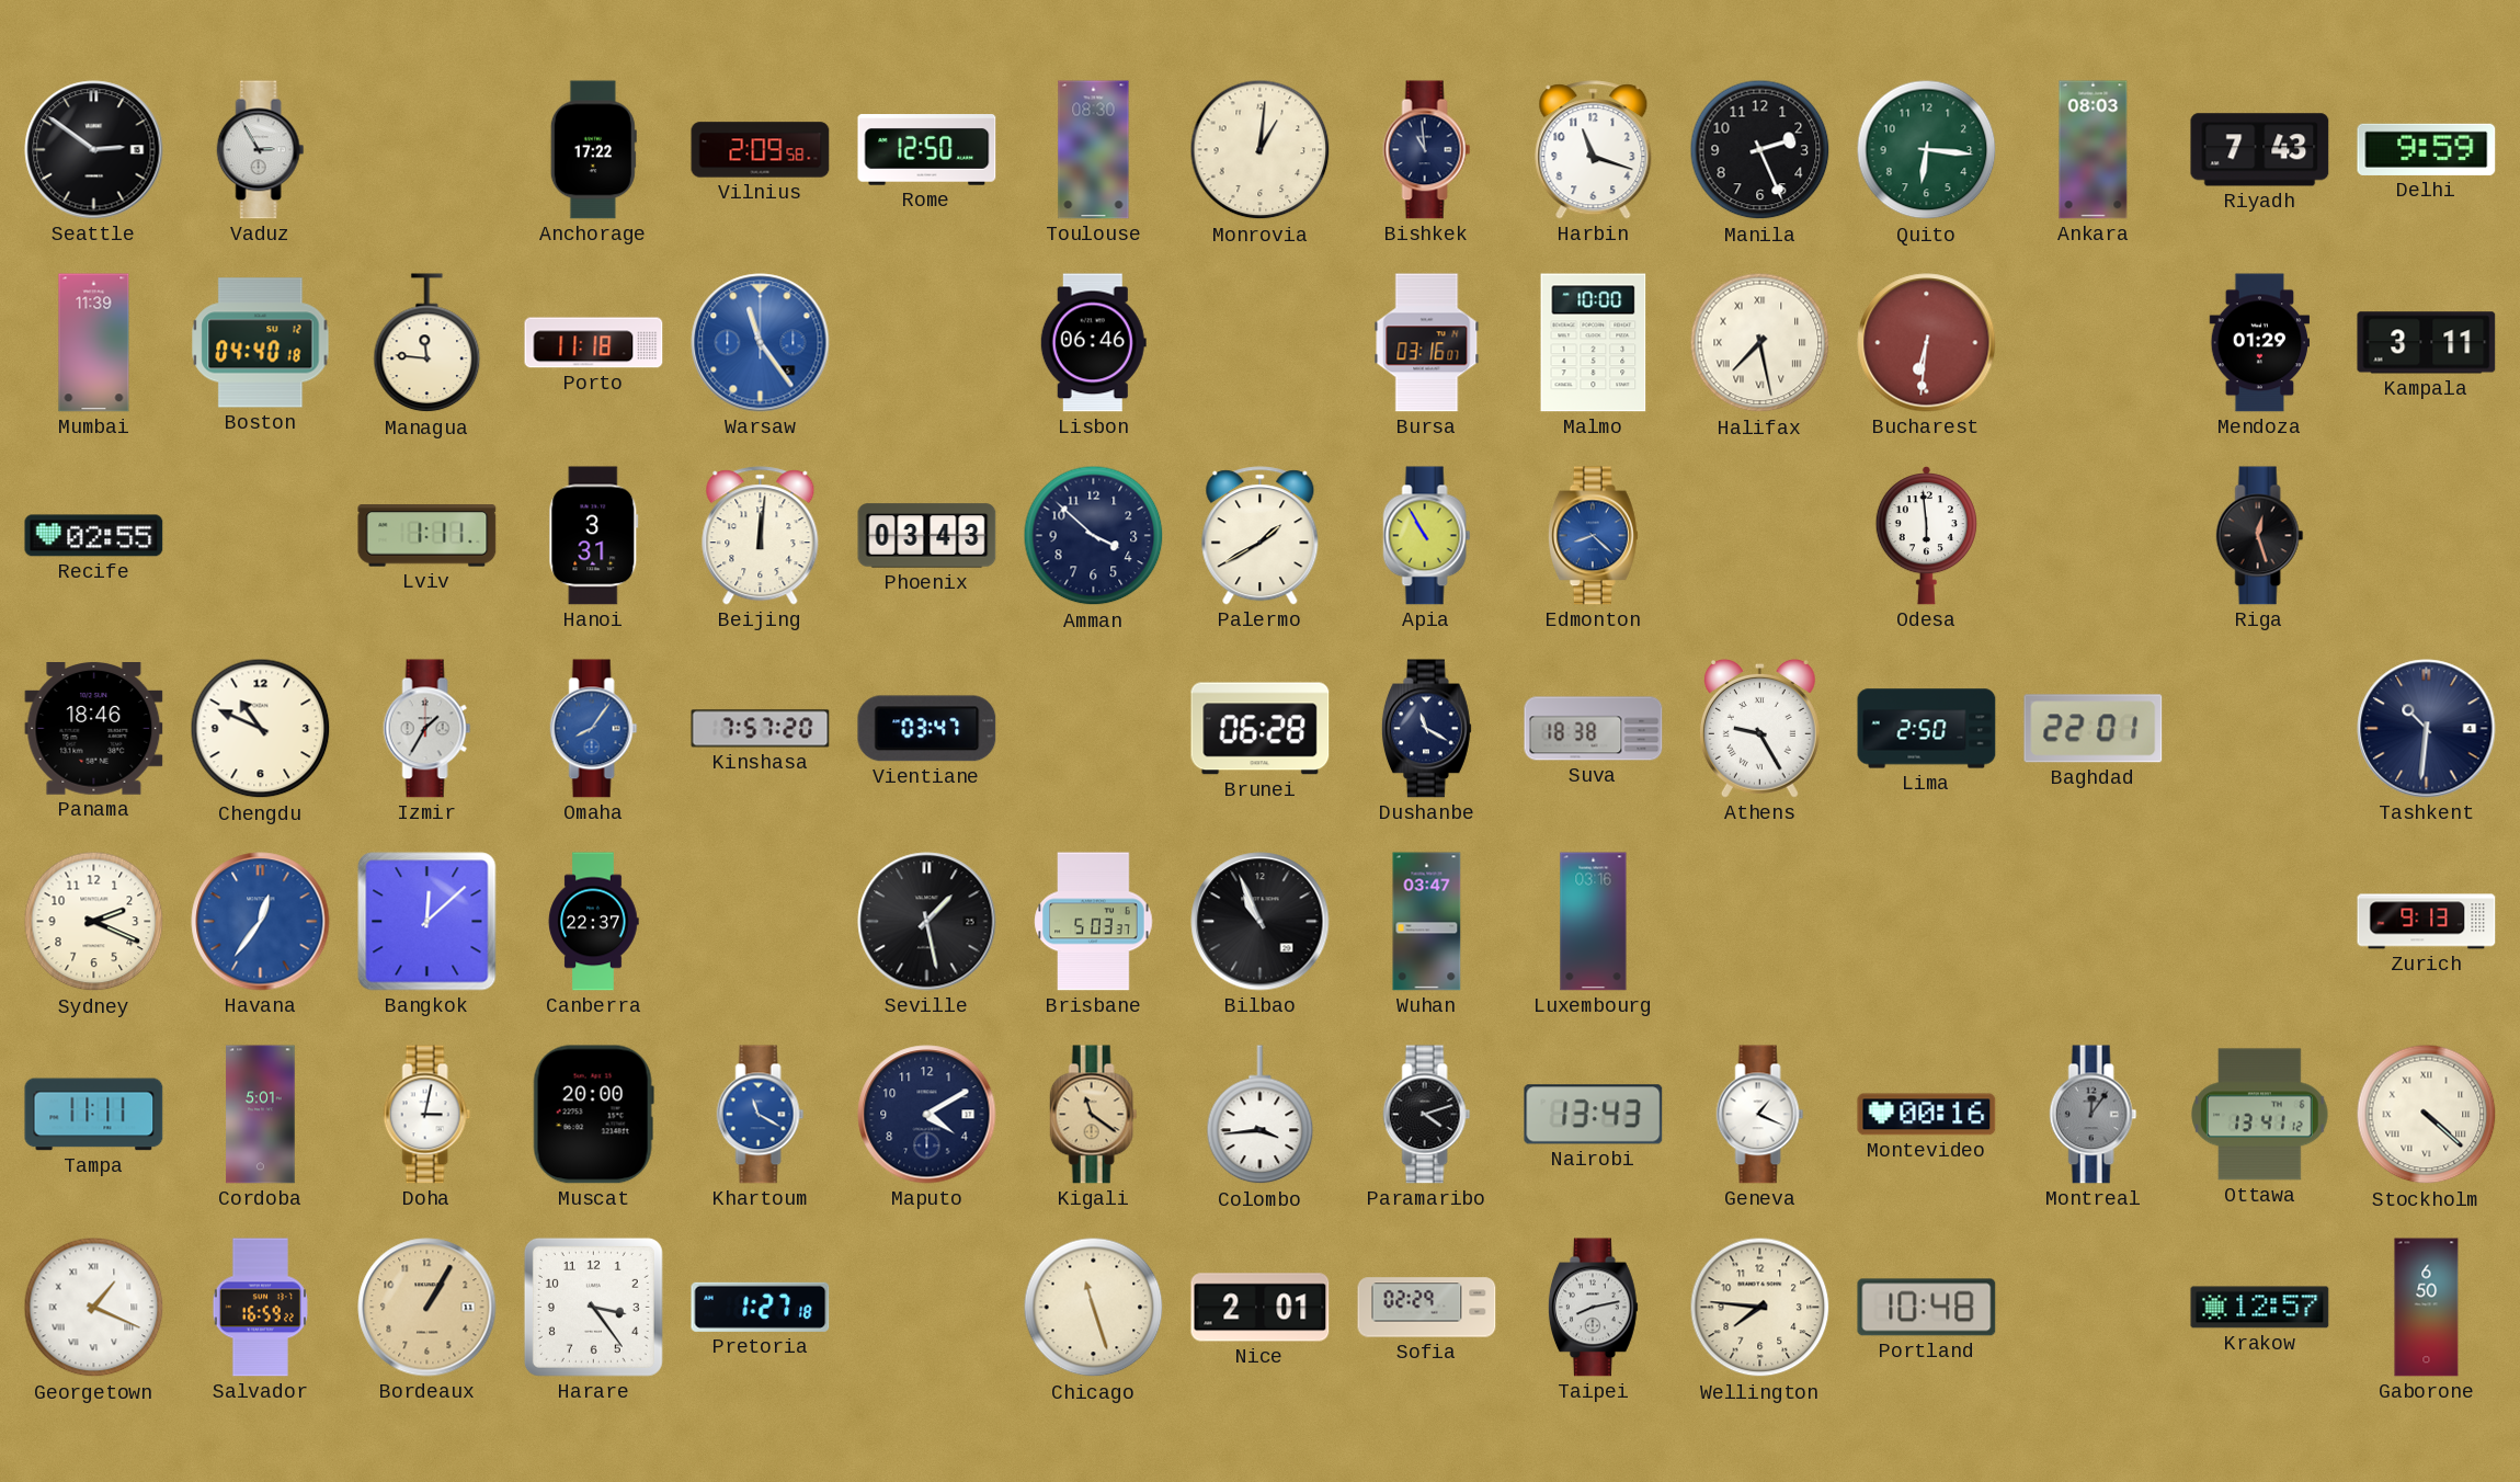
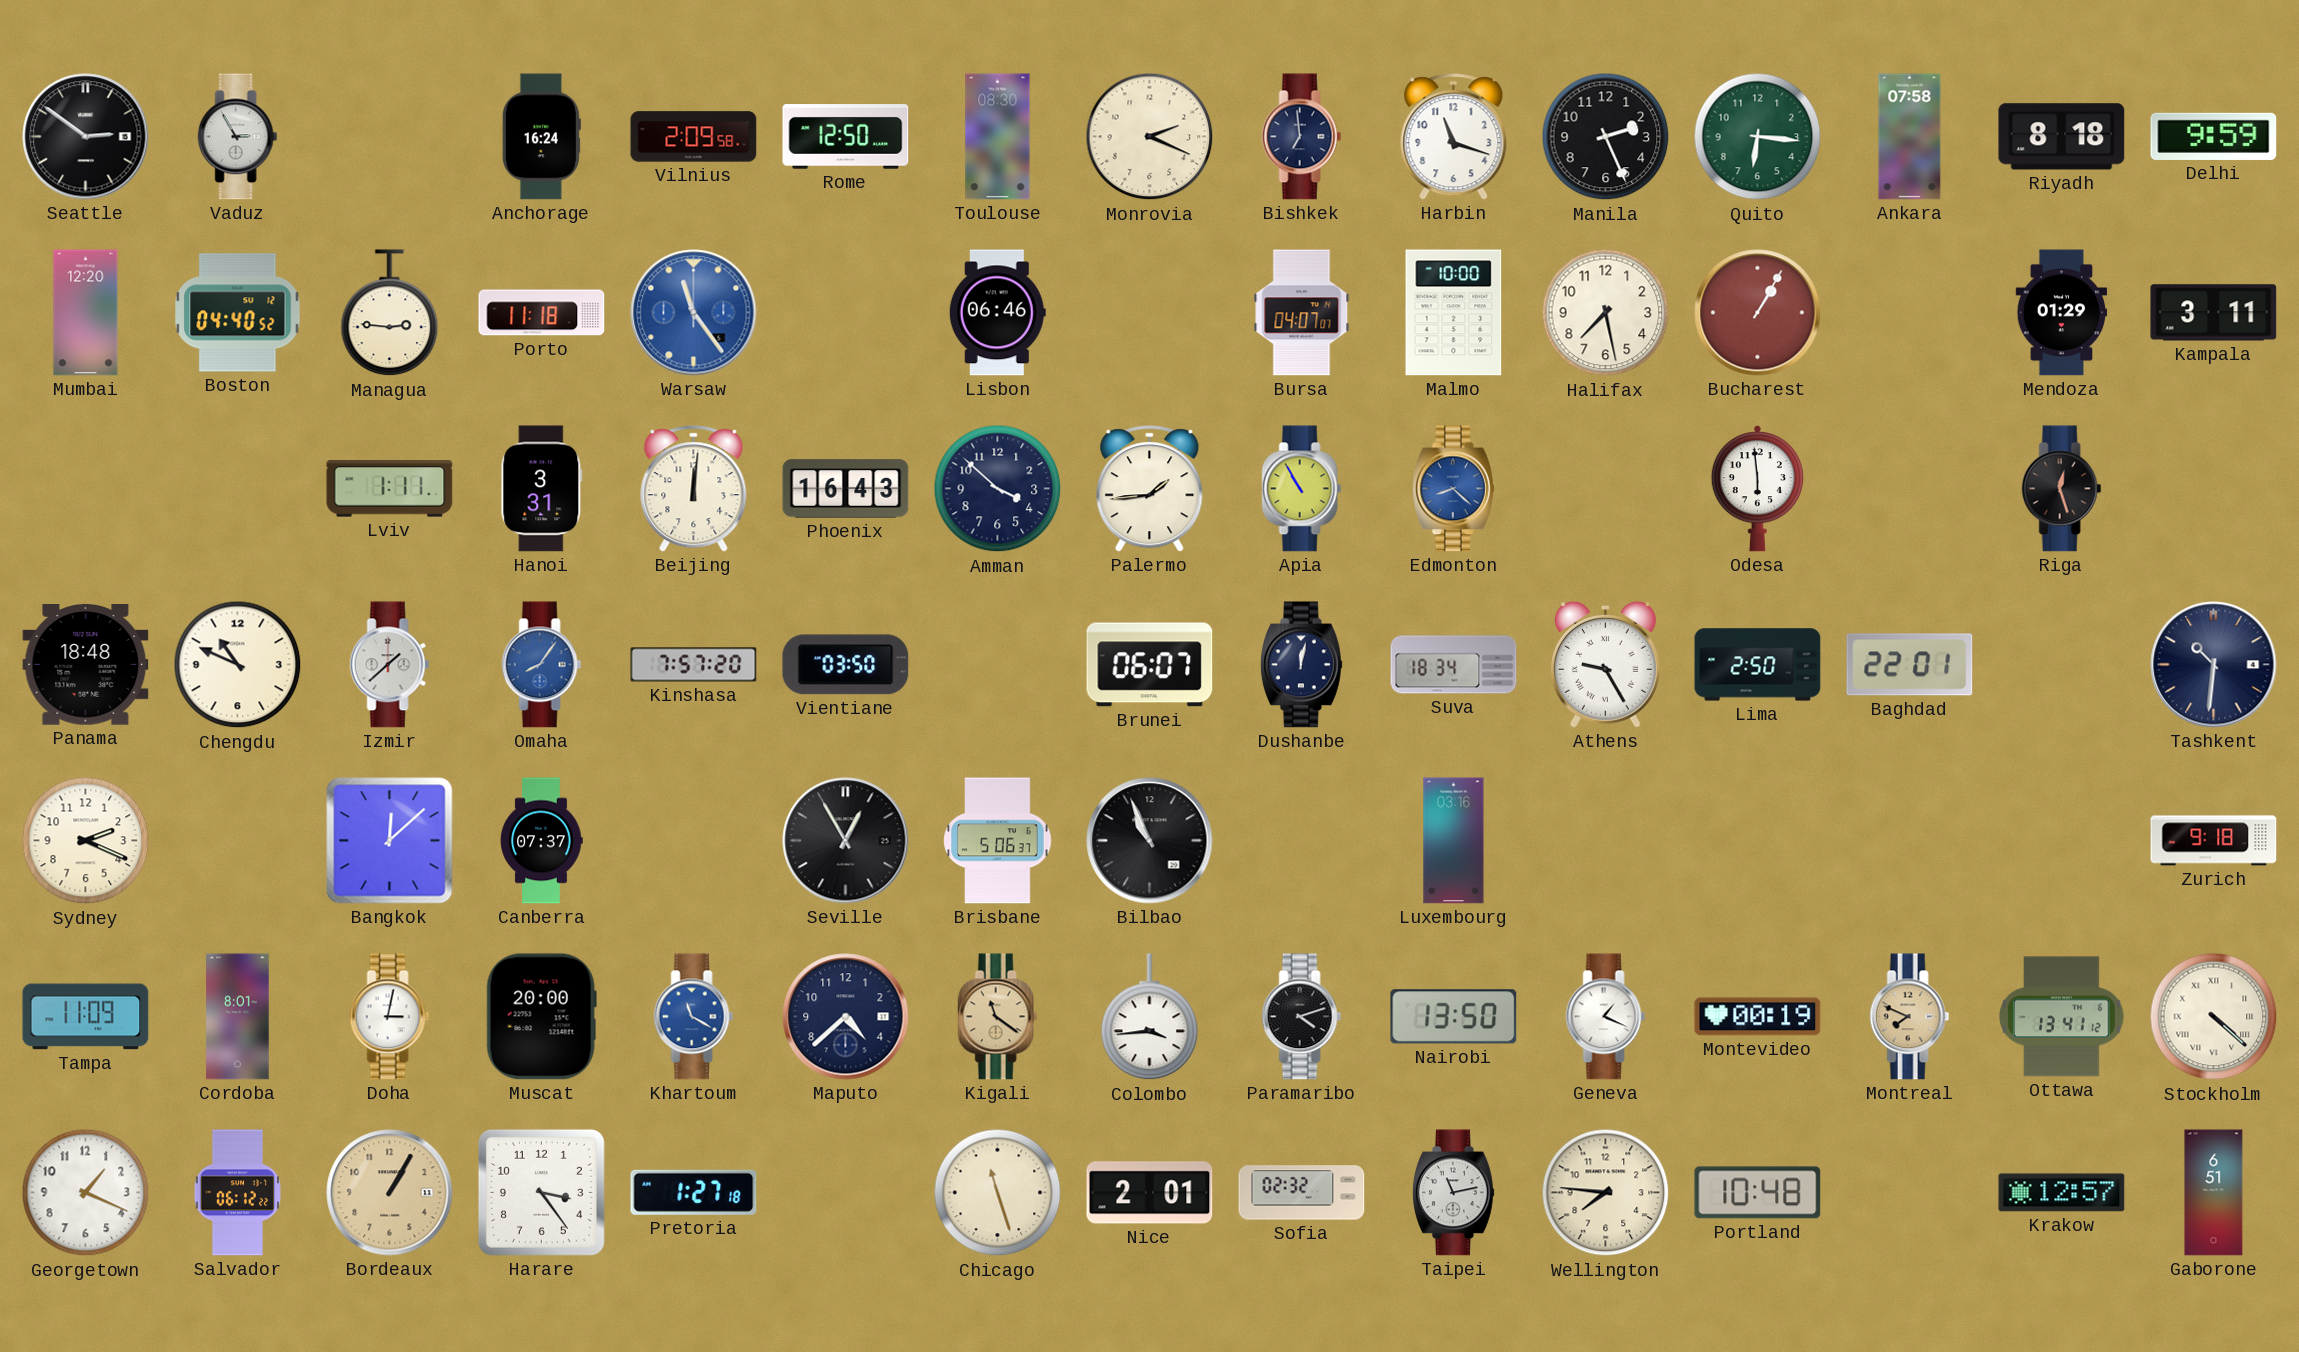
Anchorage: 17:22 -> 16:24
Monrovia: 1:01 -> 2:19
Bishkek: 10:59 -> 6:59
Ankara: 08:03 -> 07:58
Riyadh: 7:43 -> 8:18
Mumbai: 11:39 -> 12:20
Boston: 04:40:18 -> 04:40:52
Managua: 11:46 -> 2:46
Bursa: 03:16 -> 04:07
Halifax numerals: Roman -> Arabic
Bucharest: 6:31 -> 1:05
Recife: 02:55 -> none
Phoenix: 03:43 -> 16:43
Palermo: 1:40 -> 1:44
Panama: 18:46 -> 18:48
Izmir: 1:35 -> 1:38
Vientiane: 03:47 -> 03:50
Brunei: 06:28 -> 06:07
Dushanbe: 11:20 -> 12:02
Suva: 18:38 -> 18:34
Havana: 12:36 -> none
Canberra: 22:37 -> 07:37
Seville: 1:28 -> 12:55
Brisbane: 5:03 -> 5:06
Wuhan: 03:47 -> none
Zurich: 9:13 -> 9:18
Tampa: 11:11 -> 11:09
Cordoba: 5:01 -> 8:01
Maputo: 4:10 -> 4:38
Nairobi: 13:43 -> 13:50
Montevideo: 00:16 -> 00:19
Montreal: 12:06 -> 7:49
Montreal dial: grey -> champagne
Georgetown numerals: Roman -> Arabic
Salvador: 16:59 -> 06:12
Sofia: 02:29 -> 02:32
Taipei: 8:13 -> 11:13
Gaborone: 6:50 -> 6:51
